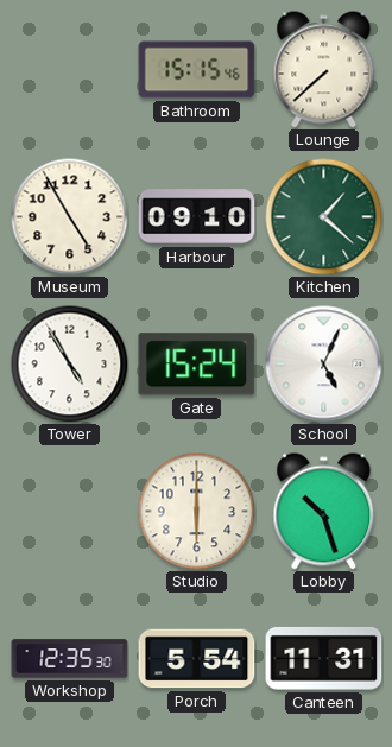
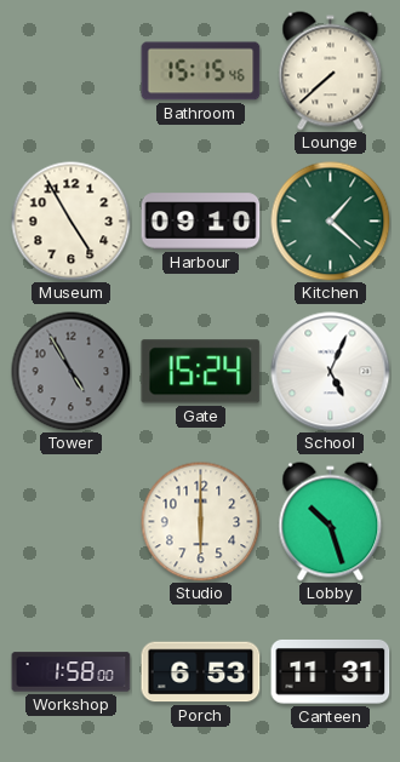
Tower dial: white -> grey
Workshop: 12:35 -> 1:58
Porch: 5:54 -> 6:53
